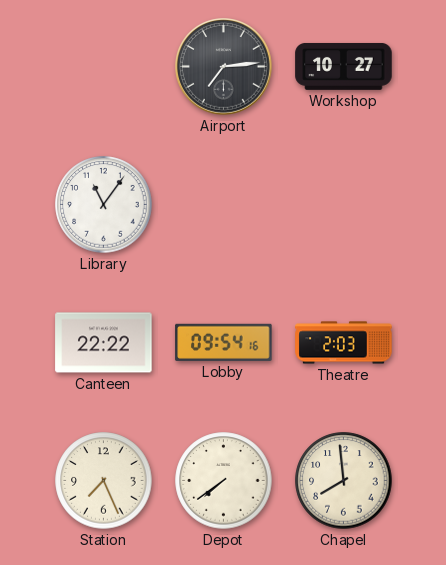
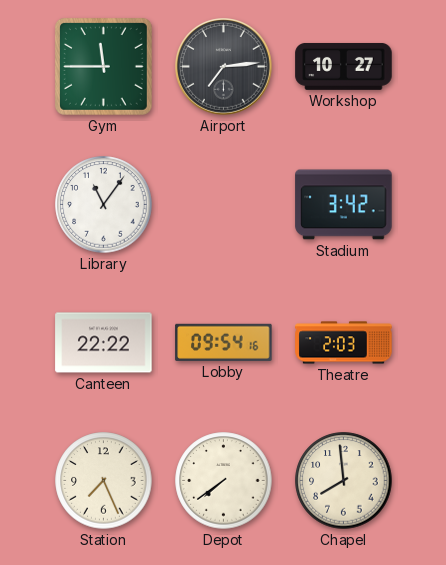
Gym: none -> 11:45
Stadium: none -> 3:42
